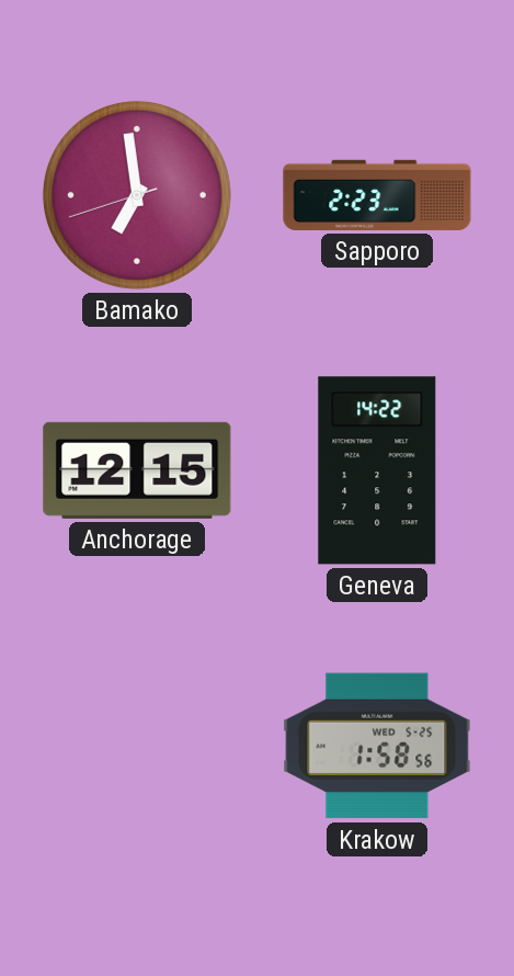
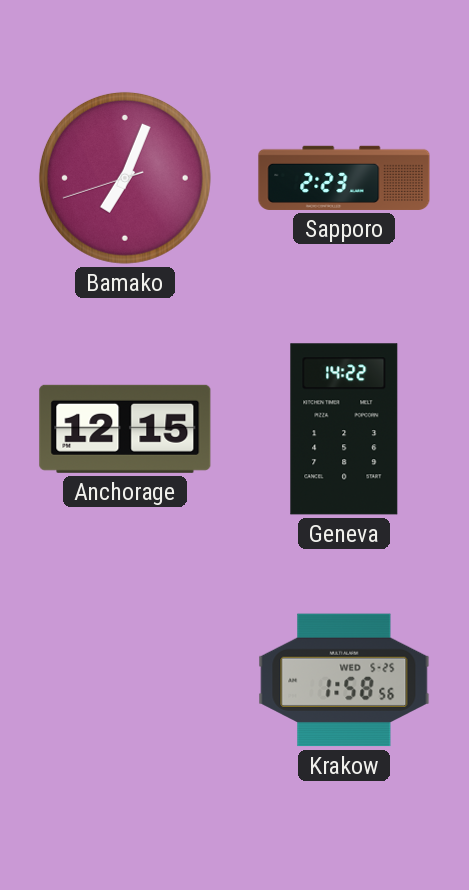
Bamako: 6:58 -> 7:03
